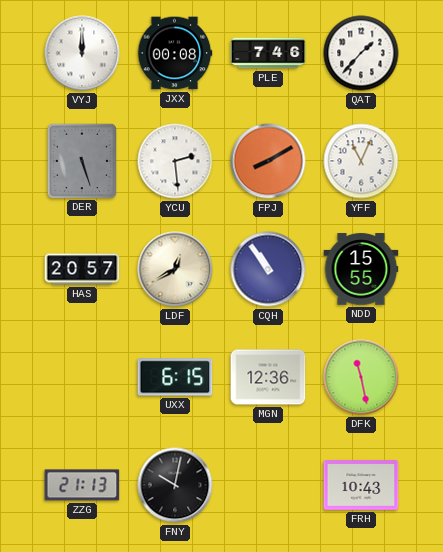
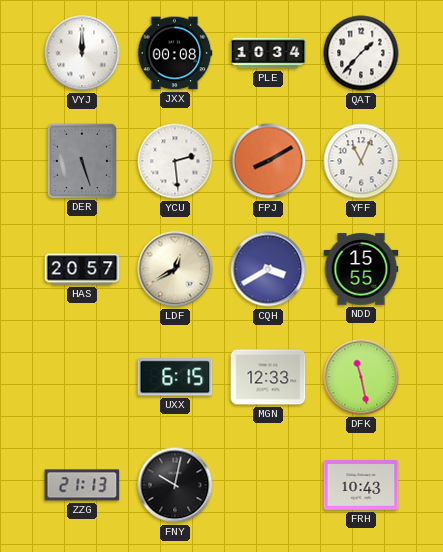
PLE: 7:46 -> 10:34
CQH: 10:54 -> 3:40
MGN: 12:36 -> 12:33
